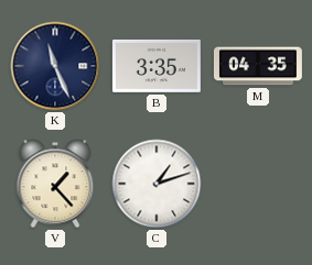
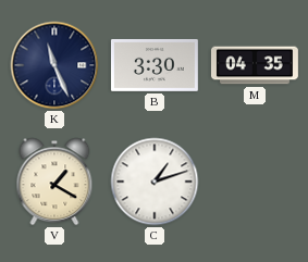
B: 3:35 -> 3:30
V: 1:23 -> 1:20
